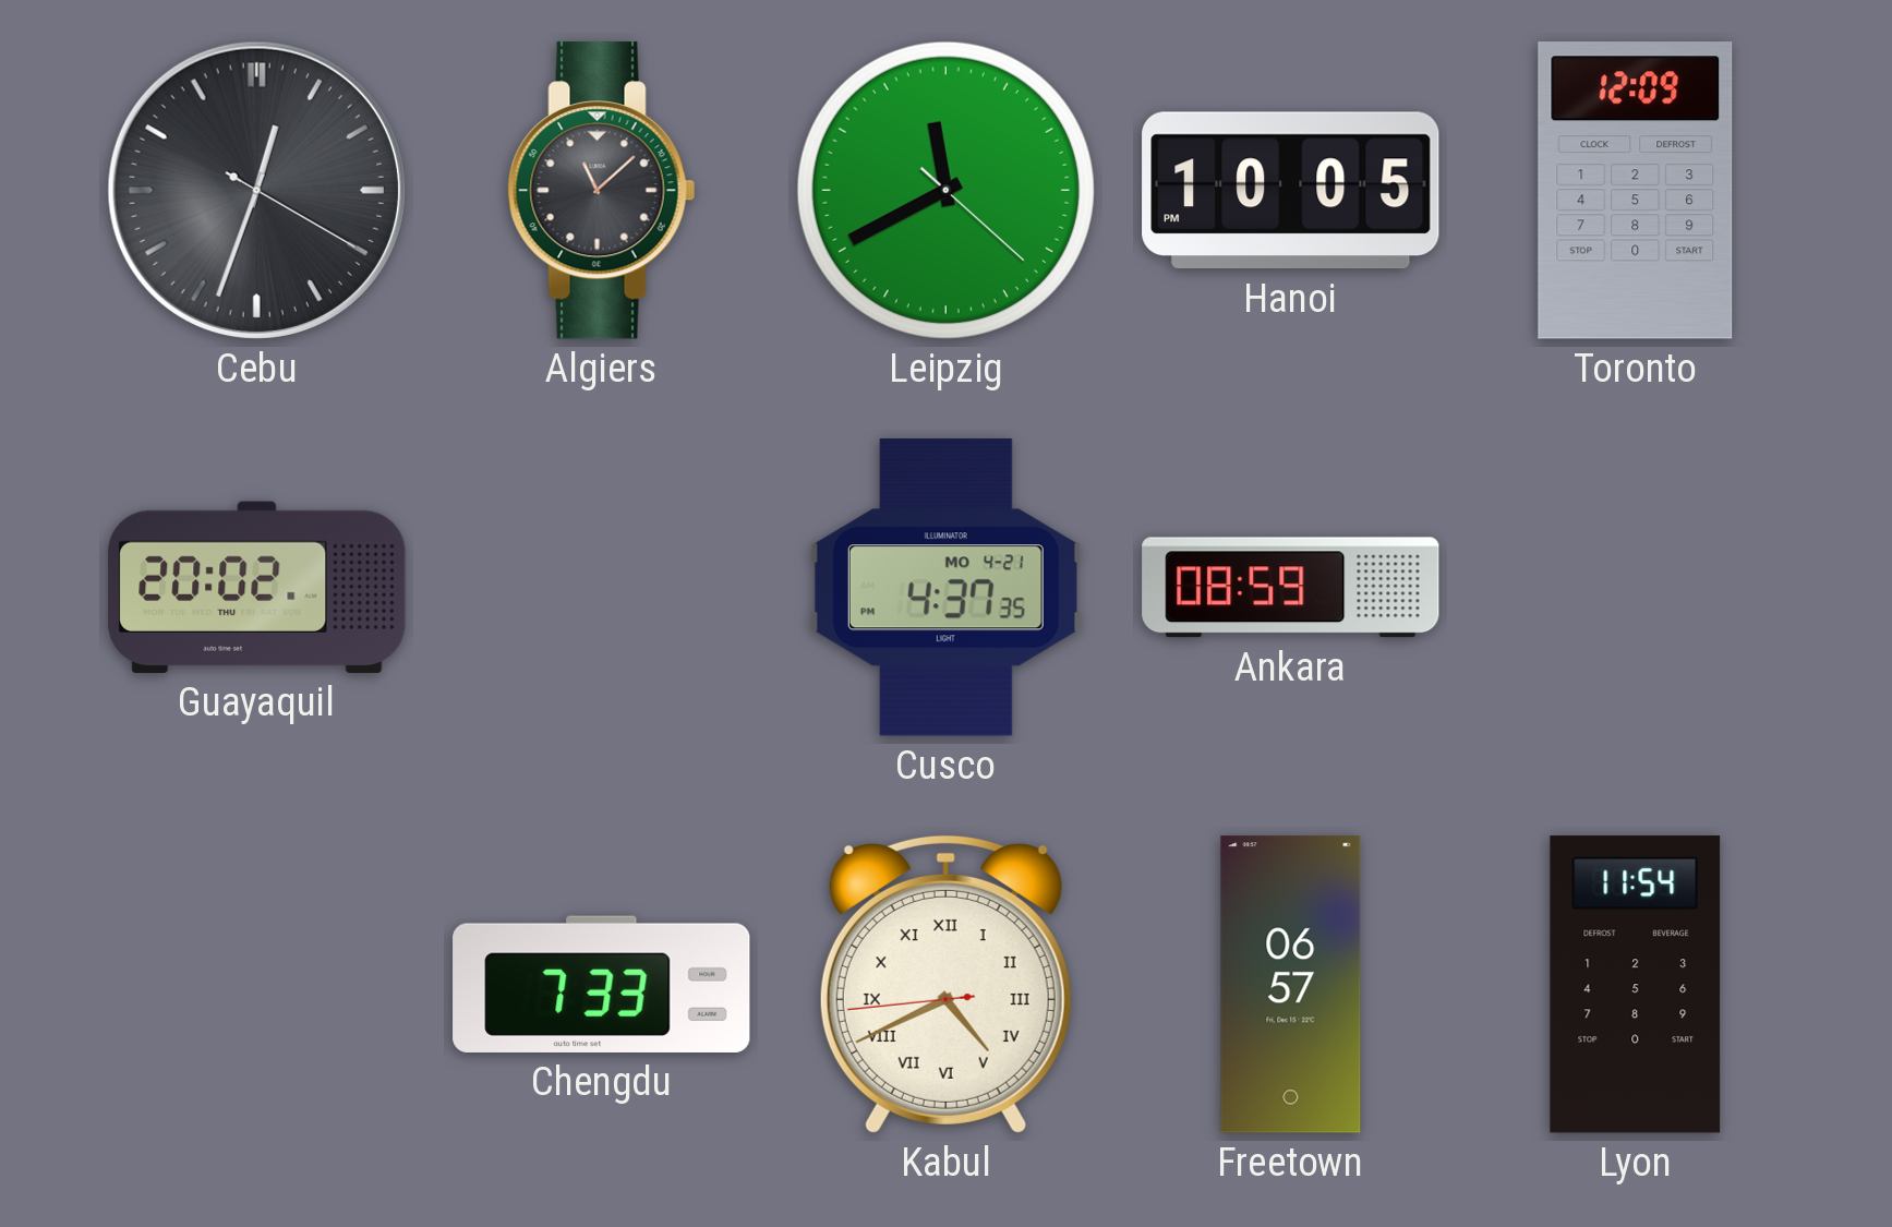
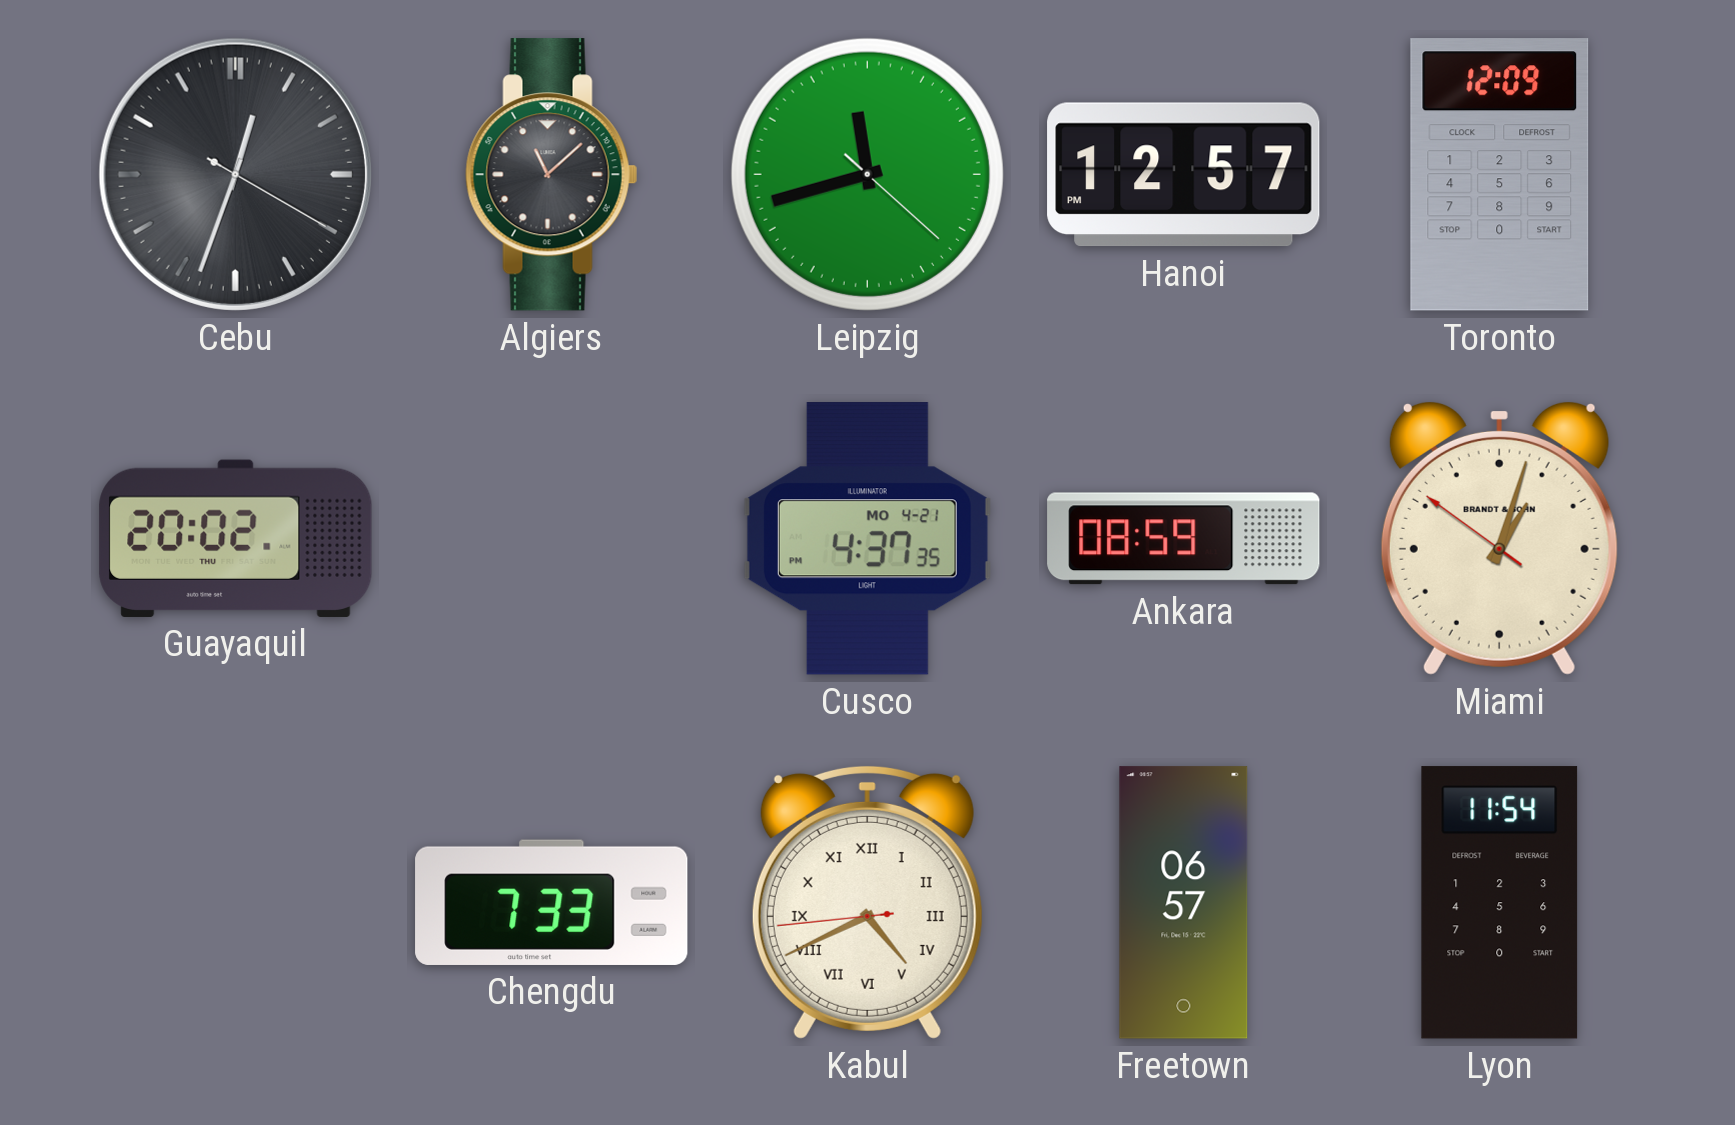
Leipzig: 11:40 -> 11:42
Hanoi: 10:05 -> 12:57
Miami: none -> 1:02
